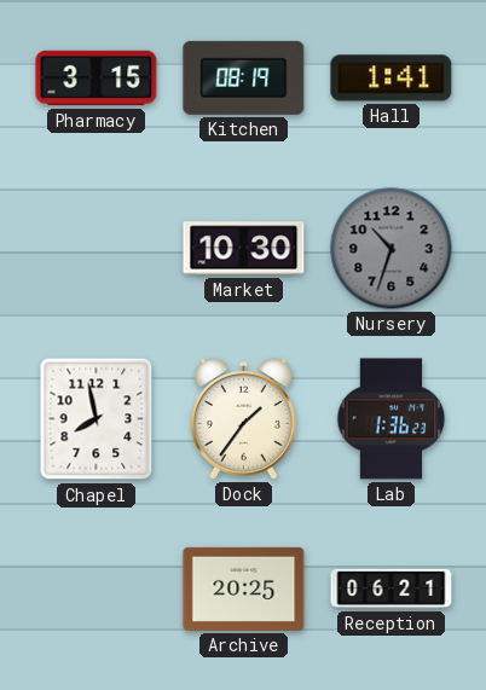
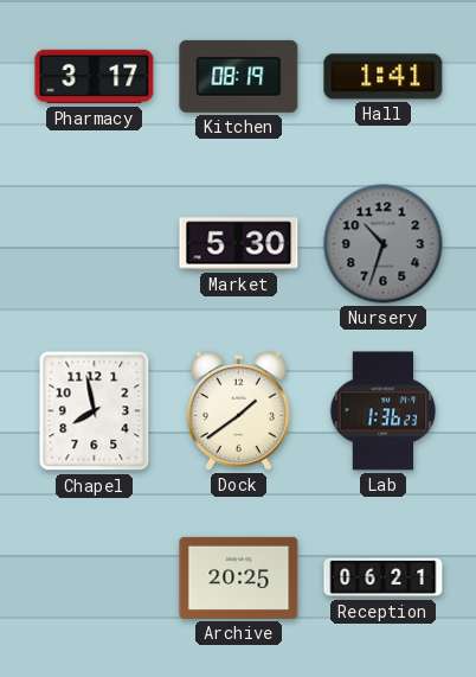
Pharmacy: 3:15 -> 3:17
Market: 10:30 -> 5:30
Dock: 1:36 -> 1:39
